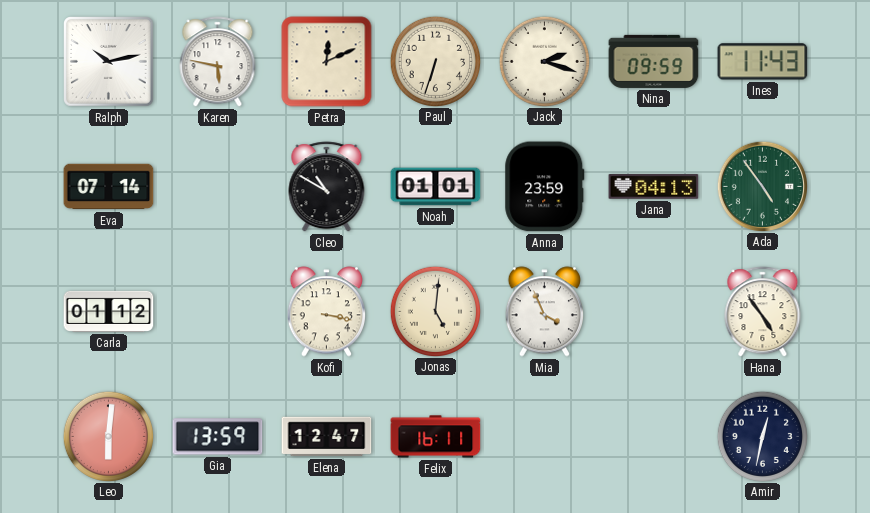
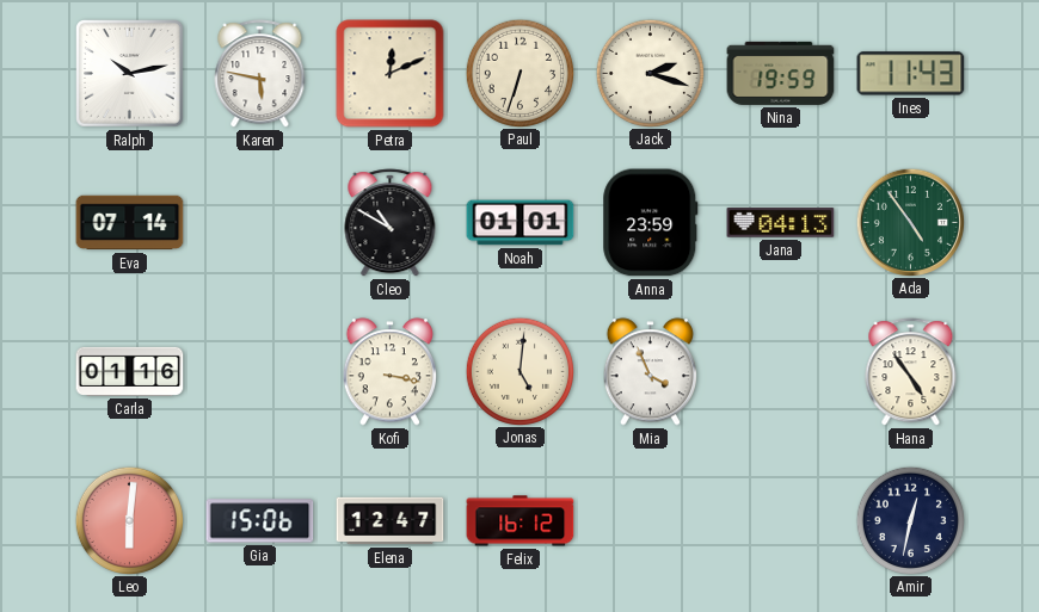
Nina: 09:59 -> 19:59
Carla: 01:12 -> 01:16
Gia: 13:59 -> 15:06
Felix: 16:11 -> 16:12
